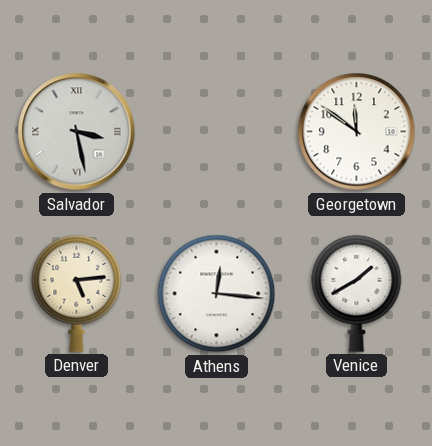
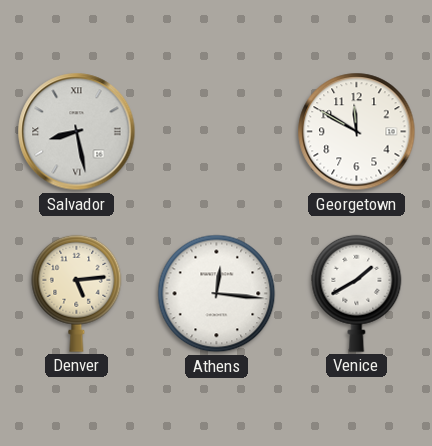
Salvador: 3:28 -> 8:28
Georgetown: 11:51 -> 11:50
